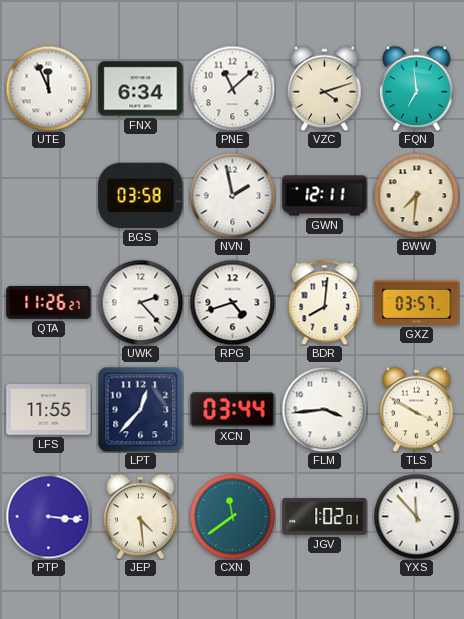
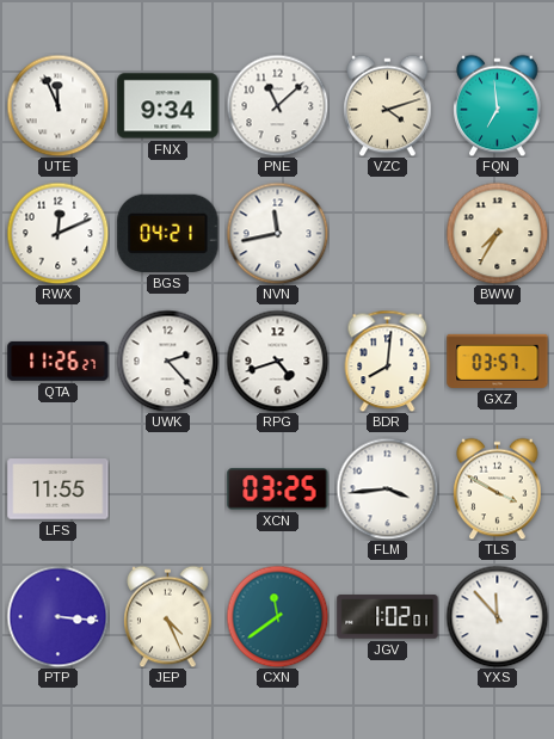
FNX: 6:34 -> 9:34
RWX: none -> 12:11
BGS: 03:58 -> 04:21
NVN: 1:58 -> 11:43
GWN: 12:11 -> none
BWW: 7:31 -> 7:35
LPT: 12:37 -> none
XCN: 03:44 -> 03:25
JEP: 4:29 -> 4:26
